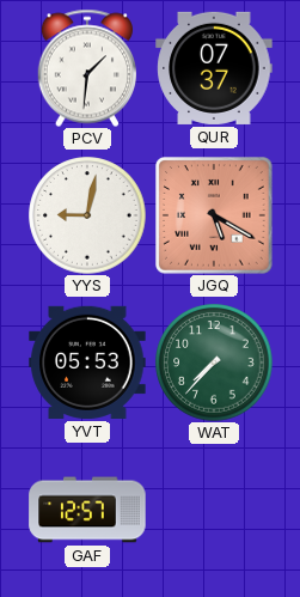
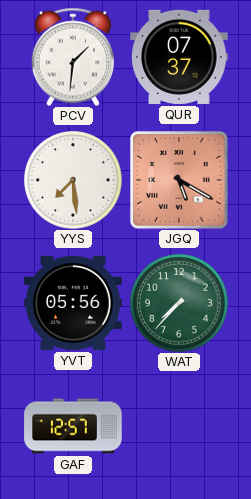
YYS: 9:02 -> 7:29
YVT: 05:53 -> 05:56
